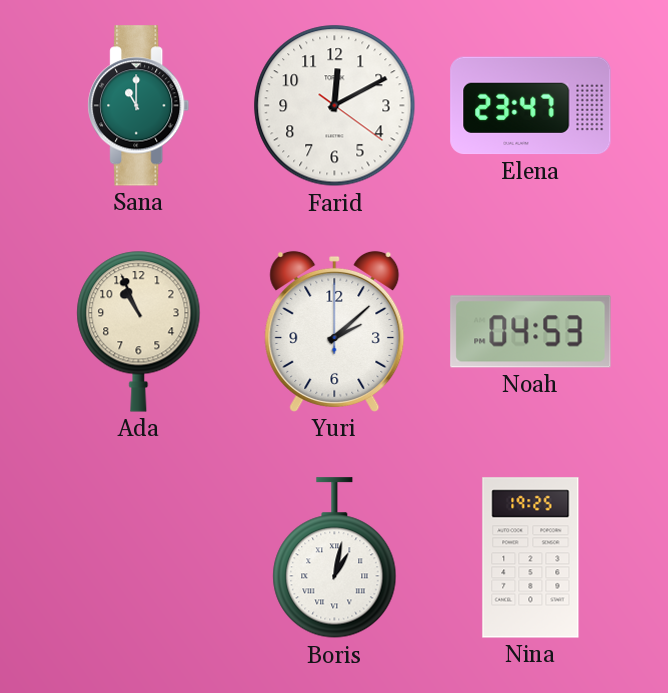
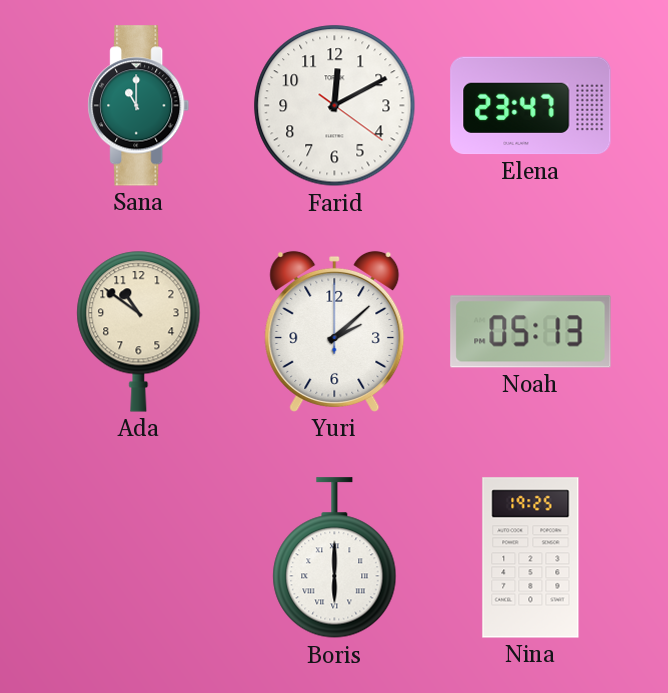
Ada: 10:56 -> 10:51
Noah: 04:53 -> 05:13
Boris: 1:02 -> 6:00
